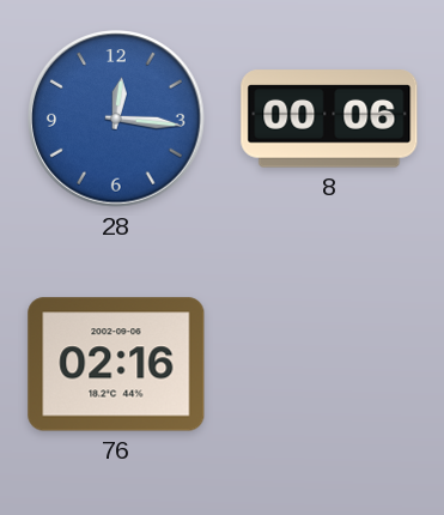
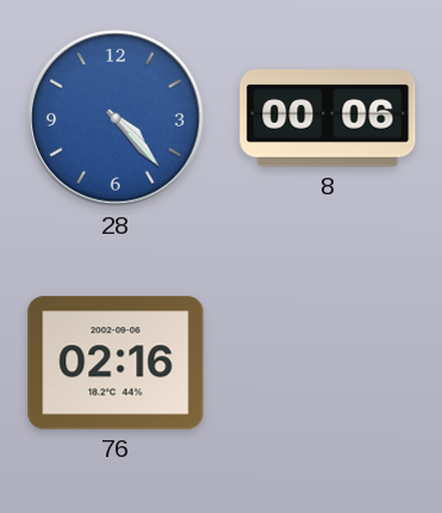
28: 12:16 -> 4:23
